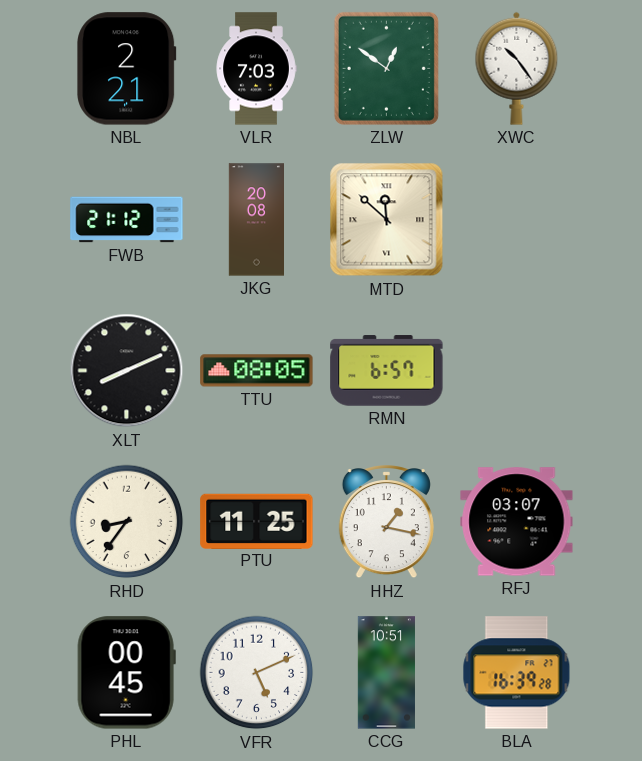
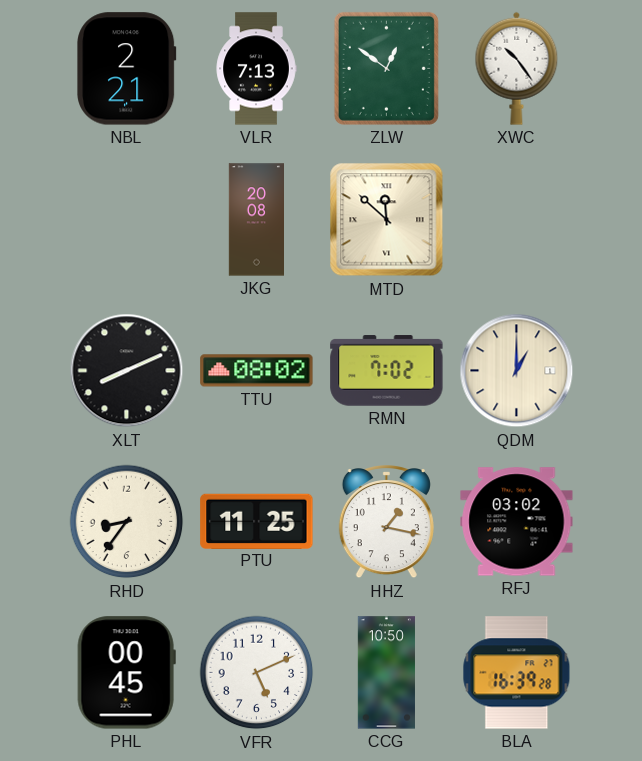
VLR: 7:03 -> 7:13
FWB: 21:12 -> none
TTU: 08:05 -> 08:02
RMN: 6:57 -> 7:02
QDM: none -> 1:00
RFJ: 03:07 -> 03:02
CCG: 10:51 -> 10:50
